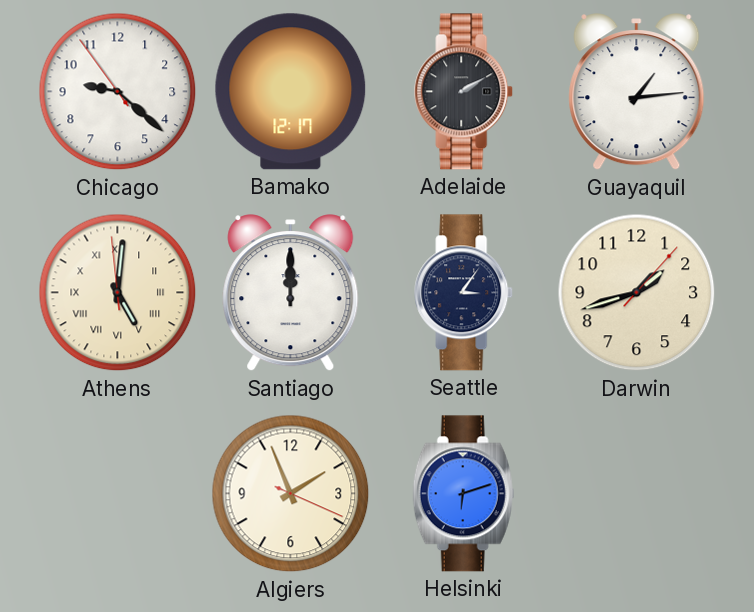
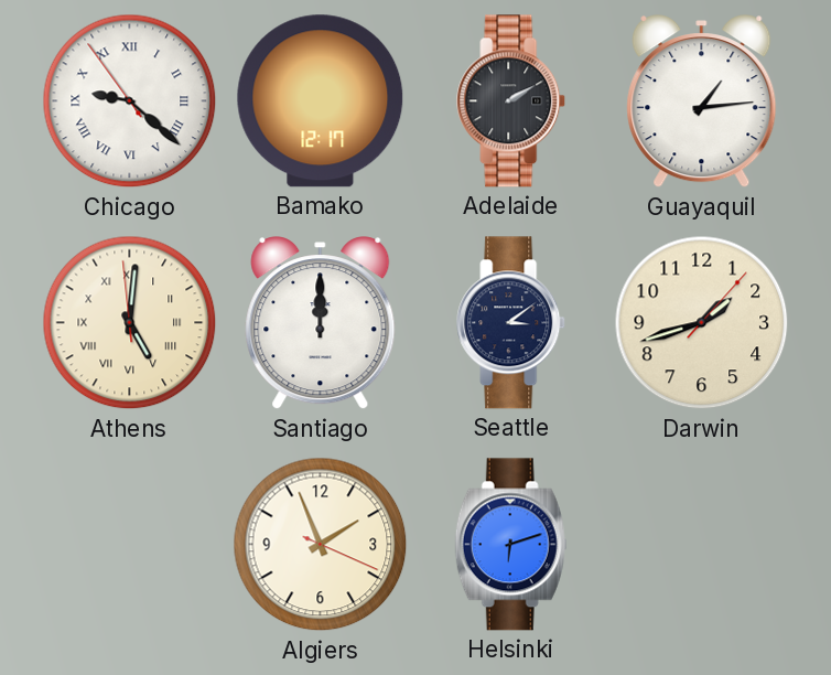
Chicago numerals: Arabic -> Roman
Seattle: 3:06 -> 3:09
